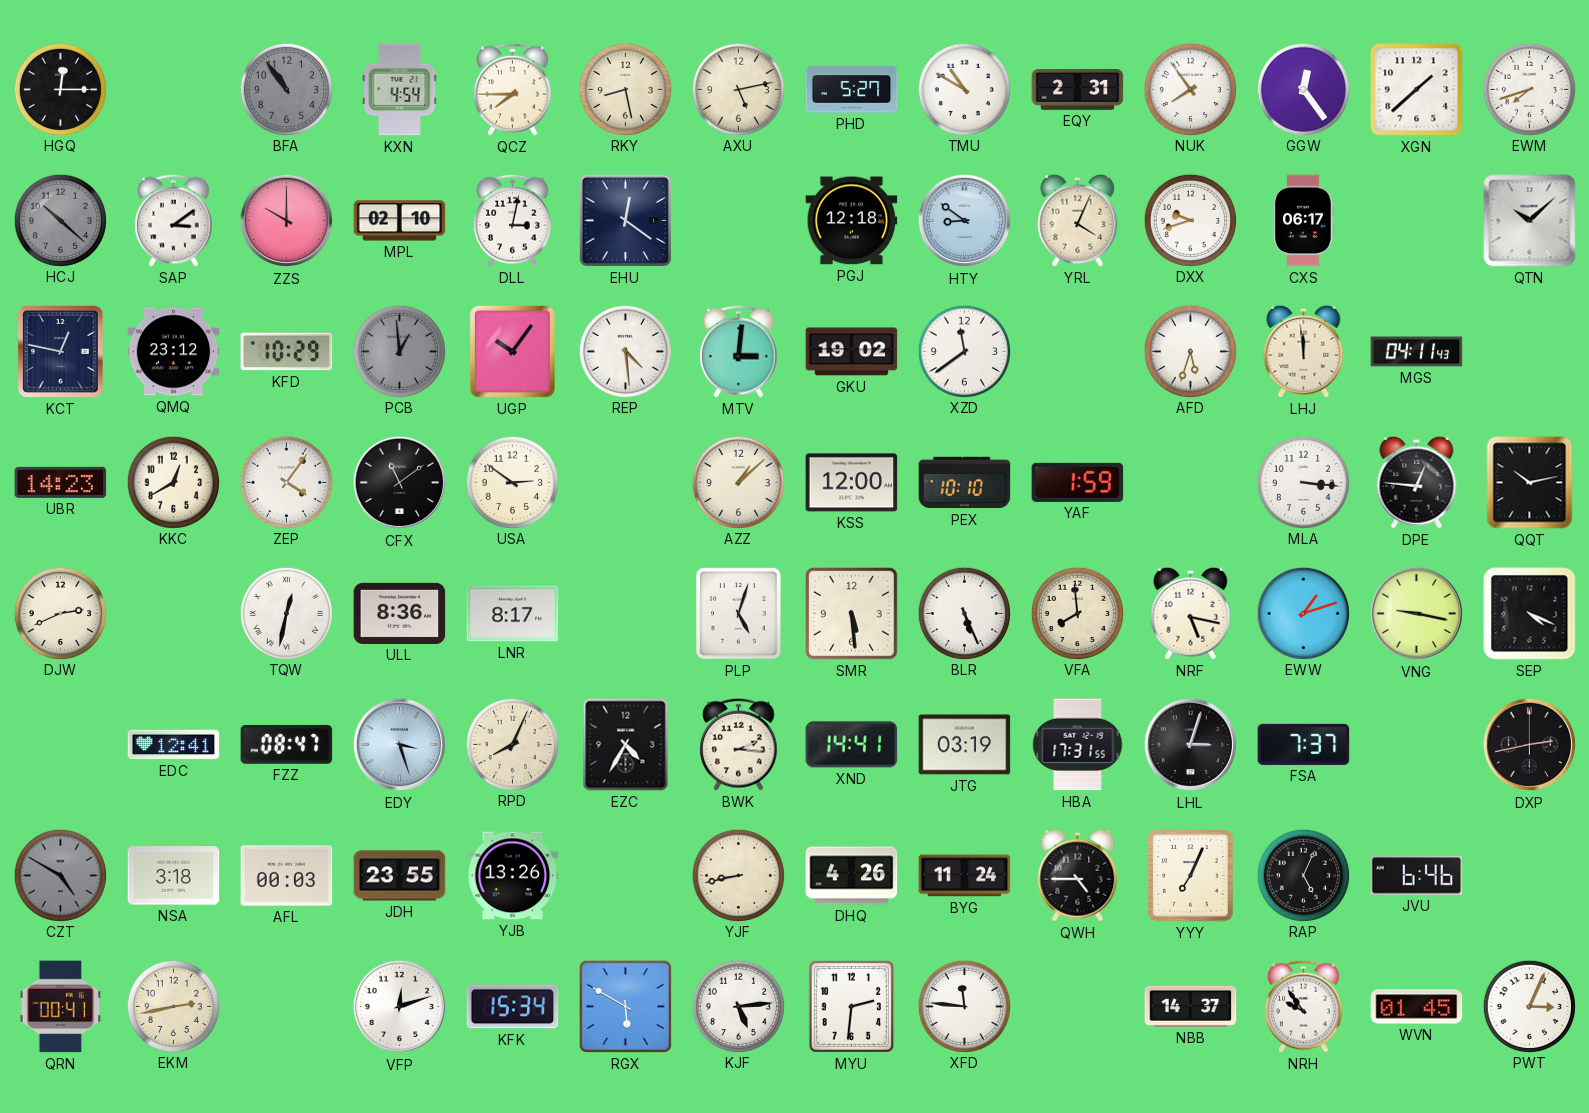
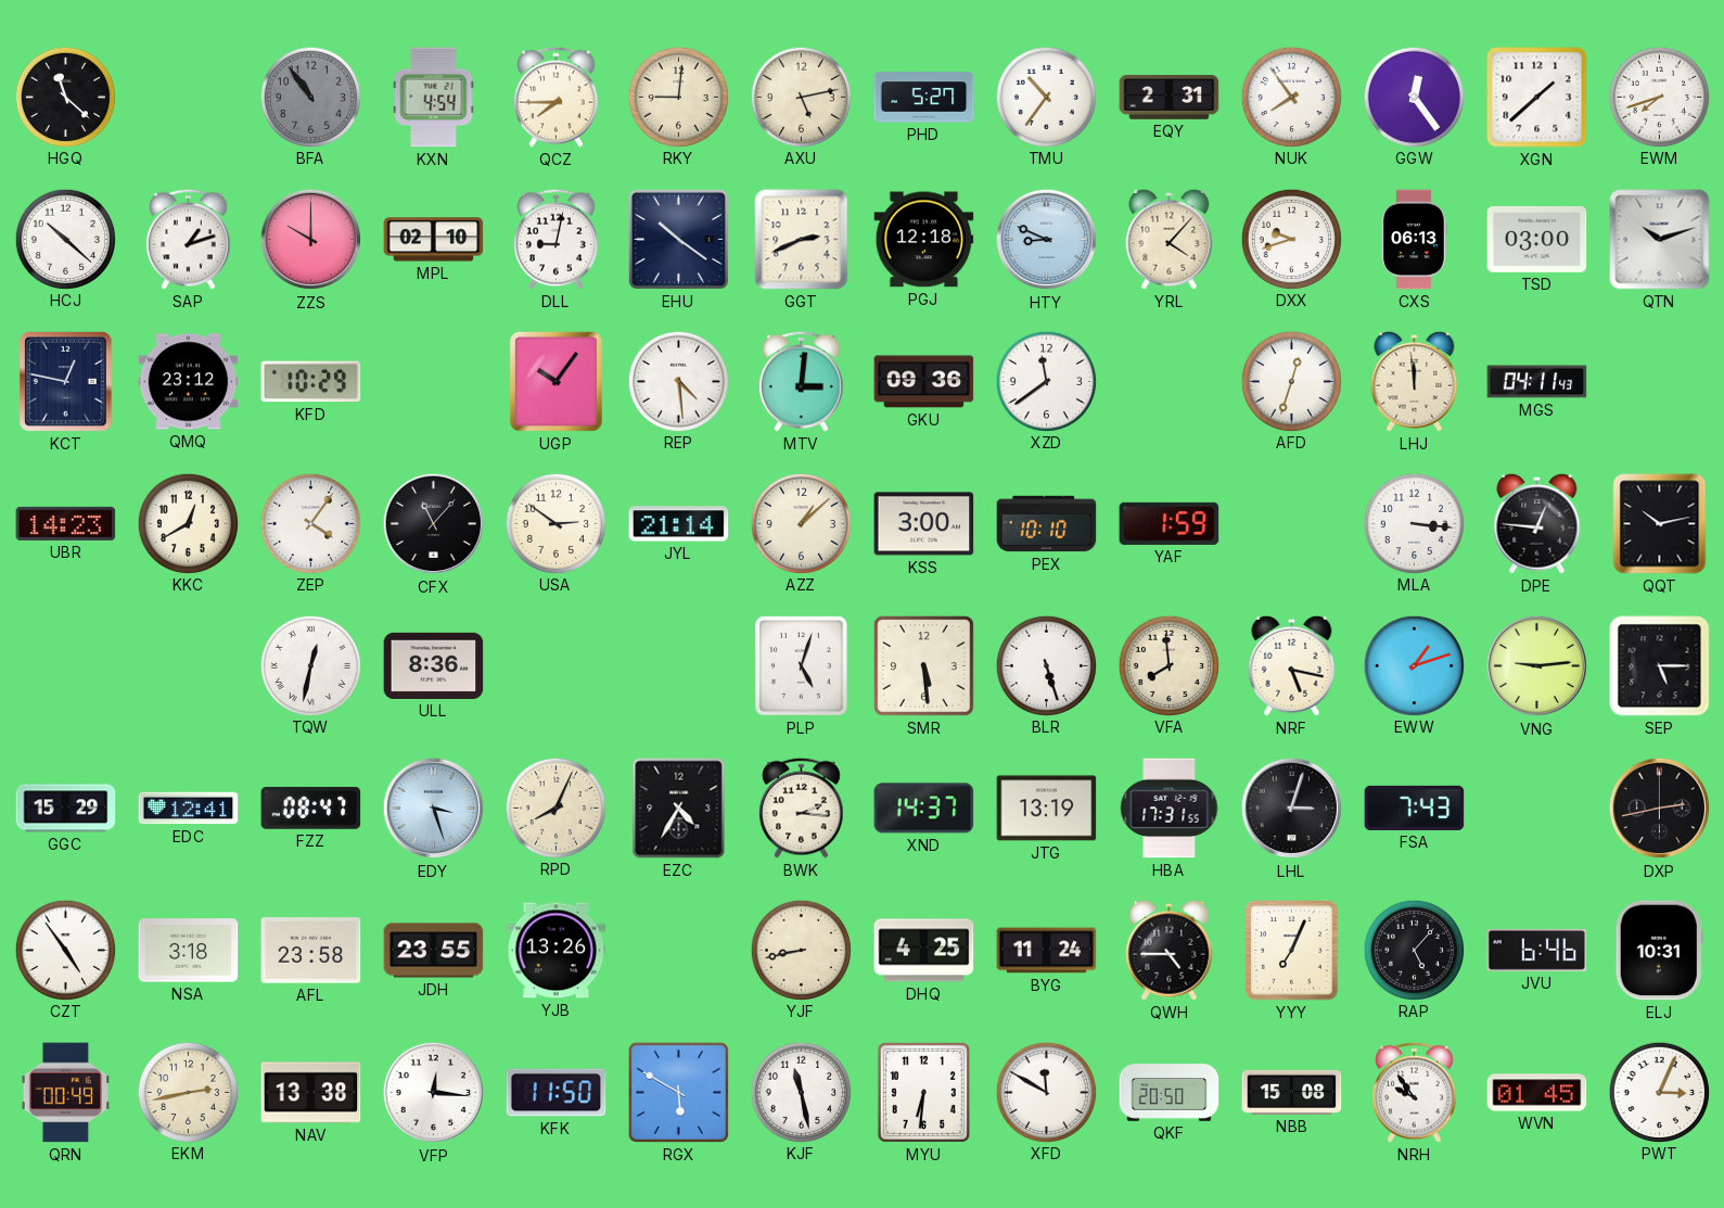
HGQ: 12:15 -> 11:22
RKY: 8:28 -> 9:01
TMU: 10:50 -> 10:36
HCJ dial: grey -> white
SAP: 3:09 -> 1:12
DLL: 3:02 -> 9:02
EHU: 12:21 -> 10:21
GGT: none -> 2:41
HTY: 8:51 -> 8:49
YRL: 4:04 -> 4:07
CXS: 06:17 -> 06:13
TSD: none -> 03:00
QTN: 10:08 -> 10:12
PCB: 12:59 -> none
GKU: 19:02 -> 09:36
AFD: 5:33 -> 12:33
CFX: 11:09 -> 11:07
JYL: none -> 21:14
KSS: 12:00 -> 3:00
DJW: 2:41 -> none
LNR: 8:17 -> none
BLR: 5:26 -> 5:27
VNG: 9:17 -> 9:14
SEP: 4:19 -> 5:15
GGC: none -> 15:29
XND: 14:41 -> 14:37
JTG: 03:19 -> 13:19
FSA: 7:37 -> 7:43
CZT: 4:50 -> 4:54
CZT dial: grey -> white
AFL: 00:03 -> 23:58
DHQ: 4:26 -> 4:25
RAP: 5:04 -> 5:07
ELJ: none -> 10:31
QRN: 00:41 -> 00:49
NAV: none -> 13:38
VFP: 12:12 -> 12:16
KFK: 15:34 -> 11:50
KJF: 5:14 -> 11:28
MYU: 2:31 -> 6:31
XFD: 11:46 -> 11:50
QKF: none -> 20:50
NBB: 14:37 -> 15:08
